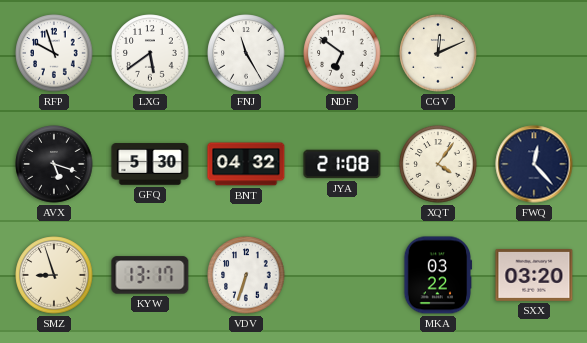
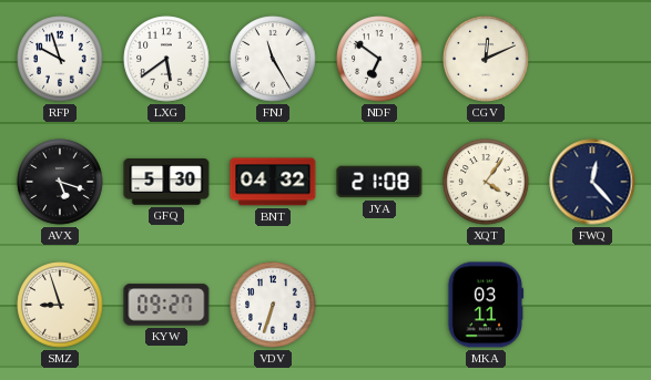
KYW: 13:17 -> 09:27
MKA: 03:22 -> 03:11
SXX: 03:20 -> none
